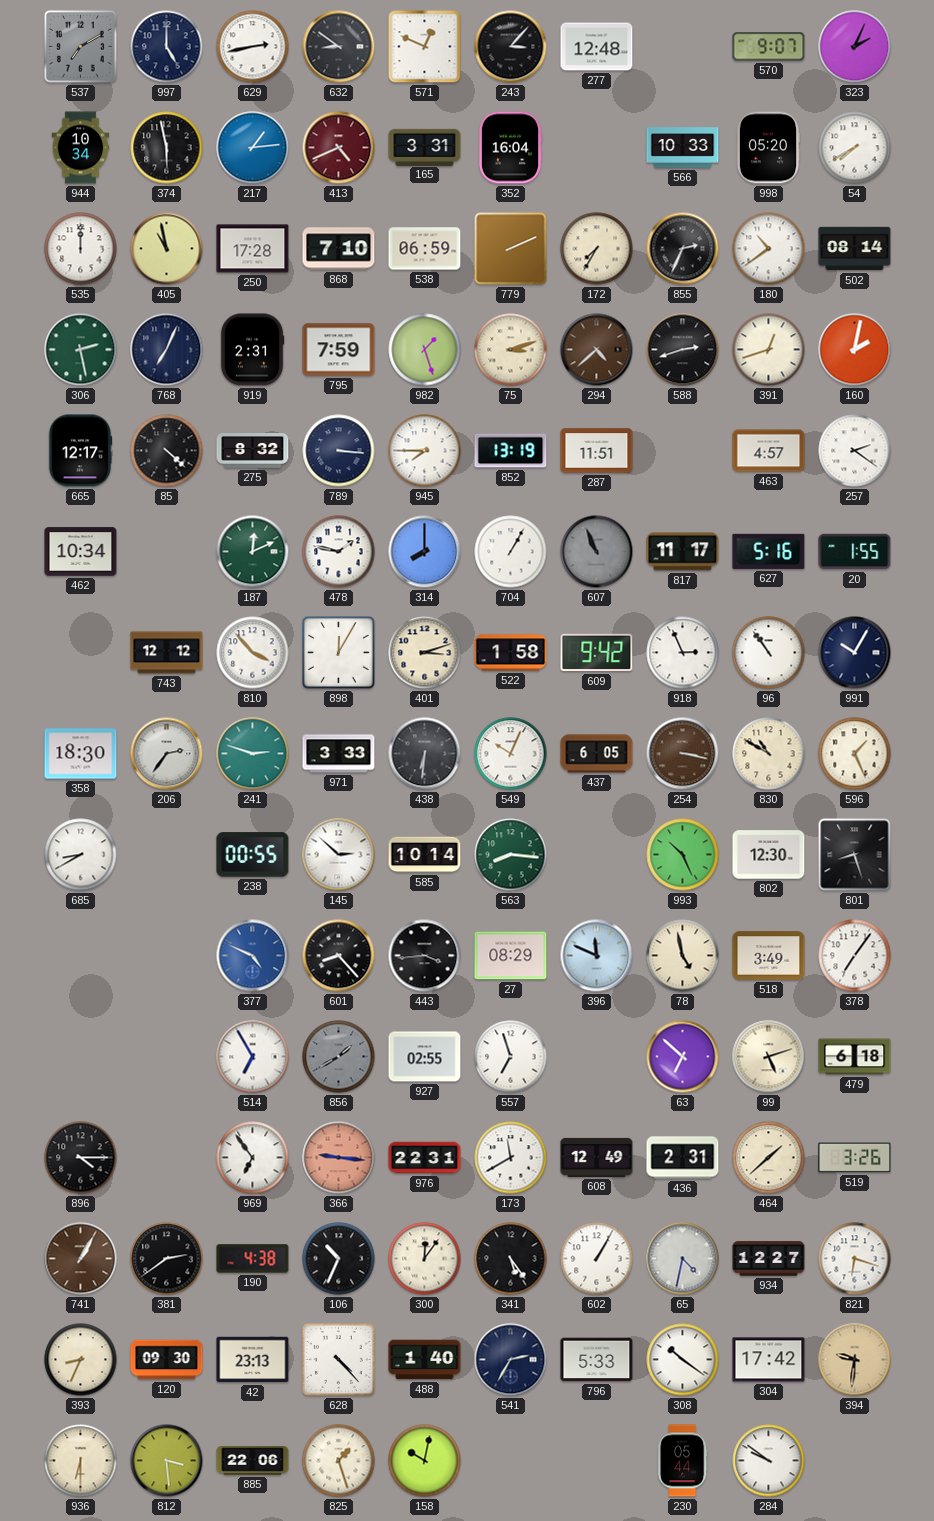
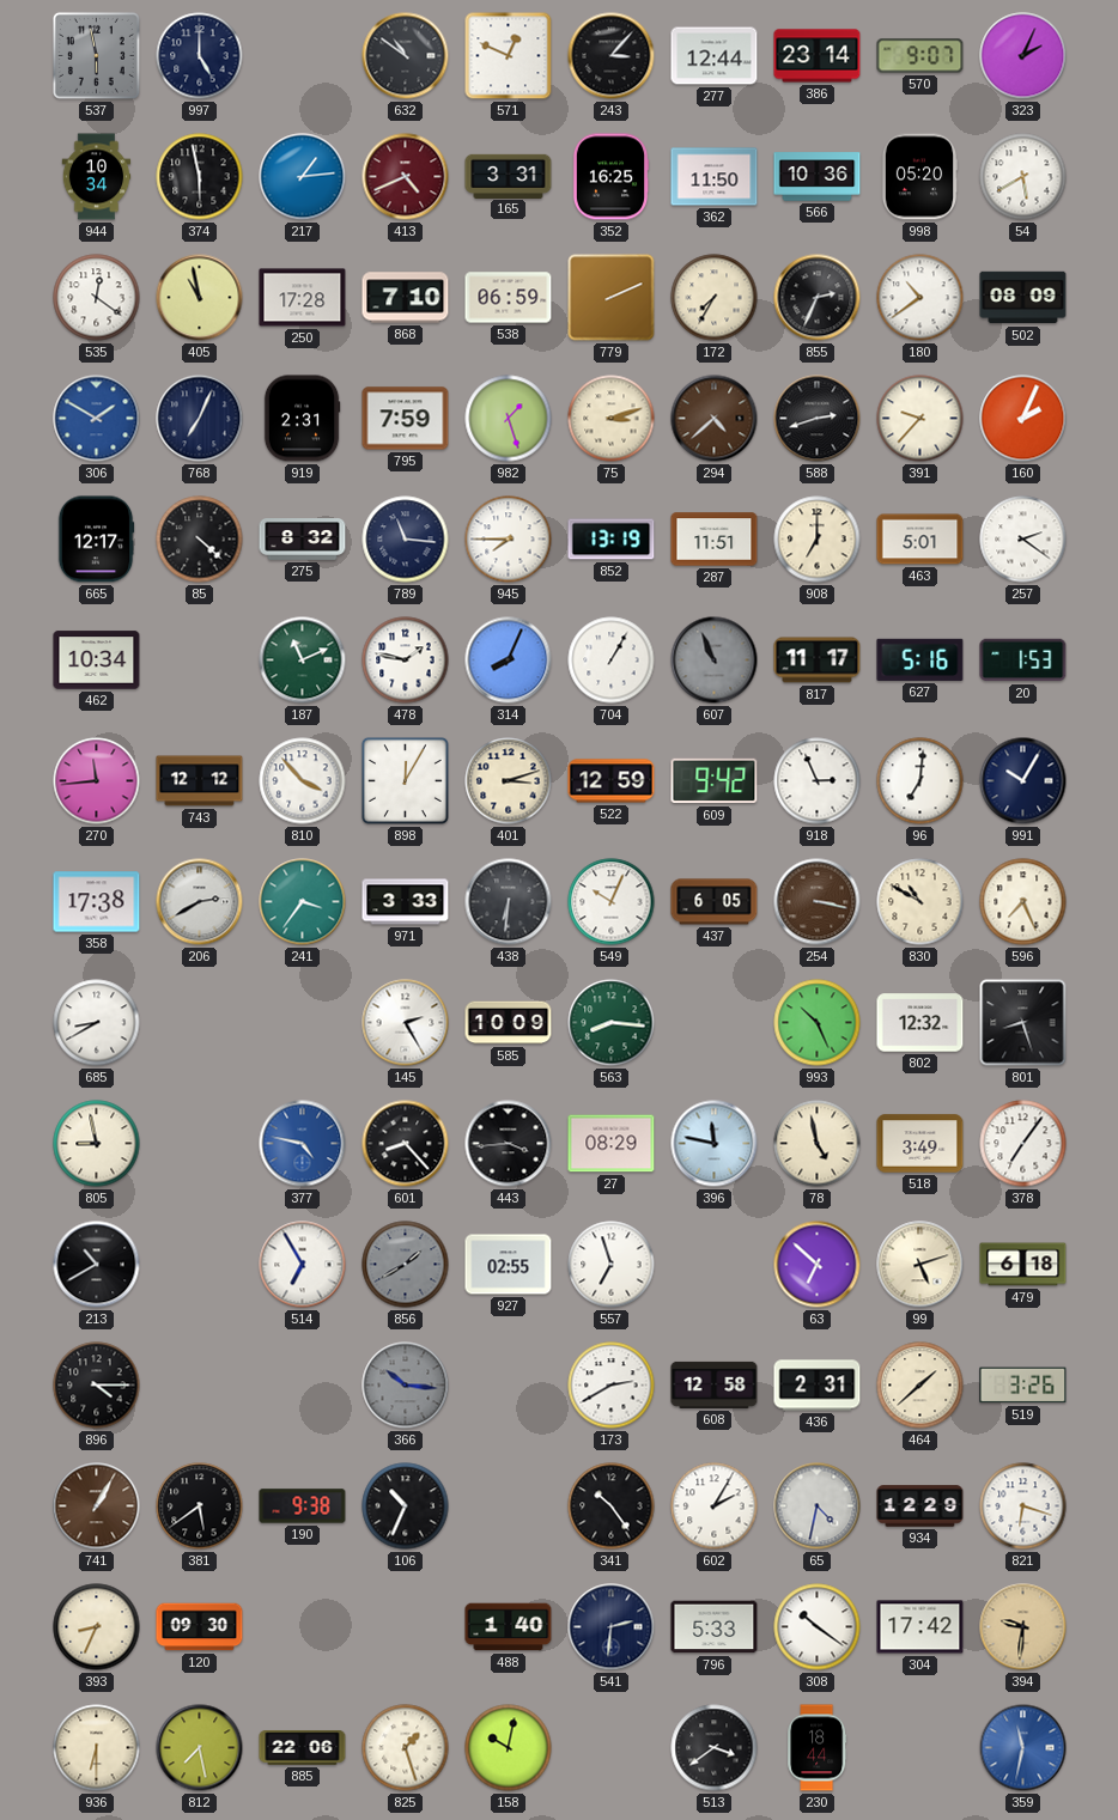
537: 7:10 -> 5:58
629: 2:43 -> none
632: 8:51 -> 10:51
277: 12:48 -> 12:44
386: none -> 23:14
352: 16:04 -> 16:25
362: none -> 11:50
566: 10:33 -> 10:36
54: 7:40 -> 5:40
535: 12:00 -> 12:21
502: 08:14 -> 08:09
306: 2:28 -> 1:50
306 dial: green -> blue
391: 12:42 -> 9:37
160: 2:02 -> 2:04
789: 3:16 -> 11:16
908: none -> 7:00
463: 4:57 -> 5:01
187: 12:11 -> 11:11
314: 8:00 -> 8:04
20: 1:55 -> 1:53
270: none -> 11:44
522: 1:58 -> 12:59
96: 10:54 -> 7:01
358: 18:30 -> 17:38
206: 2:36 -> 2:40
241: 2:48 -> 3:36
596: 1:26 -> 7:26
238: 00:55 -> none
145: 2:52 -> 2:25
585: 10:14 -> 10:09
802: 12:30 -> 12:32
805: none -> 8:58
377: 4:49 -> 4:47
396: 11:49 -> 11:47
213: none -> 10:40
969: 6:54 -> none
366: 9:16 -> 10:16
366 dial: salmon -> grey
976: 22:31 -> none
173: 11:40 -> 2:40
608: 12:49 -> 12:58
381: 2:39 -> 5:39
190: 4:38 -> 9:38
300: 12:06 -> none
341: 5:24 -> 10:24
602: 1:05 -> 2:05
934: 12:27 -> 12:29
42: 23:13 -> none
628: 4:23 -> none
541: 2:35 -> 2:31
812: 3:29 -> 7:28
513: none -> 3:39
230: 05:44 -> 18:44
284: 9:51 -> none
359: none -> 11:32
